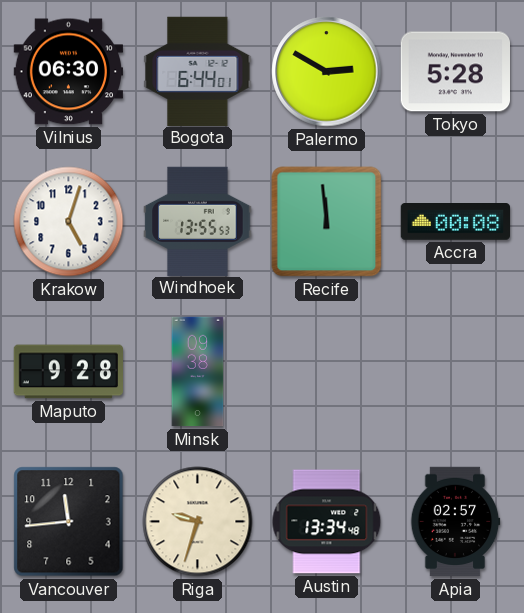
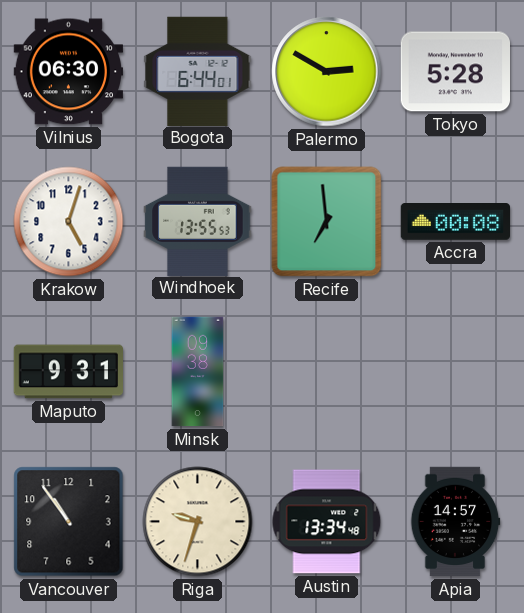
Recife: 11:59 -> 6:59
Maputo: 9:28 -> 9:31
Vancouver: 11:44 -> 10:54
Apia: 02:57 -> 14:57
